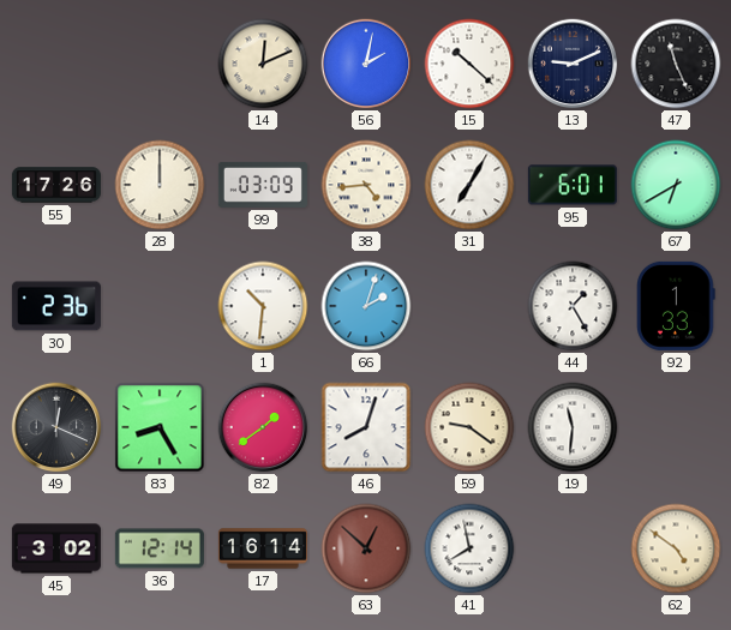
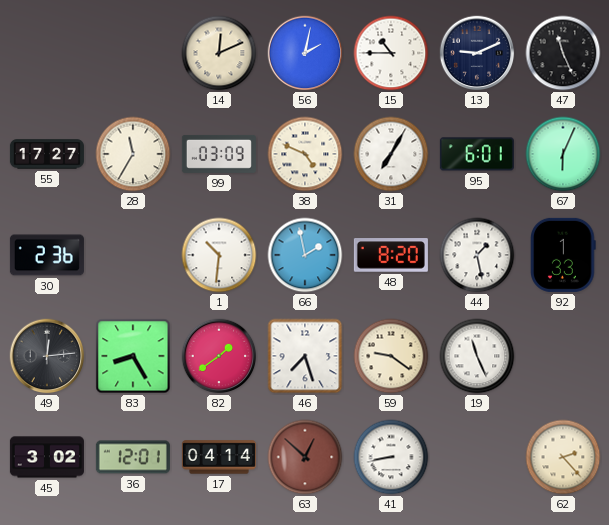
15: 10:22 -> 10:45
55: 17:26 -> 17:27
28: 12:00 -> 11:35
38: 4:44 -> 4:49
67: 6:40 -> 6:04
66: 2:03 -> 1:58
48: none -> 8:20
44: 1:25 -> 1:28
49: 12:19 -> 12:14
46: 8:03 -> 7:27
19: 11:31 -> 11:26
36: 12:14 -> 12:01
17: 16:14 -> 04:14
41: 7:58 -> 8:43
62: 4:51 -> 2:23
